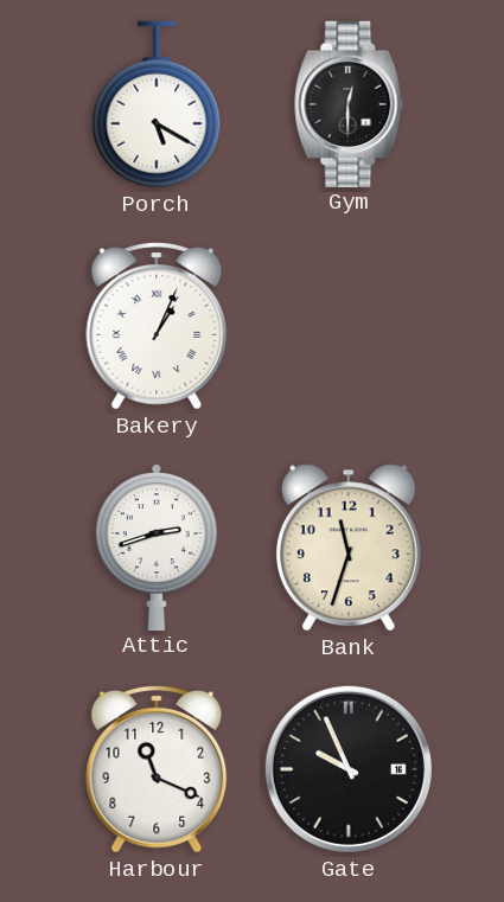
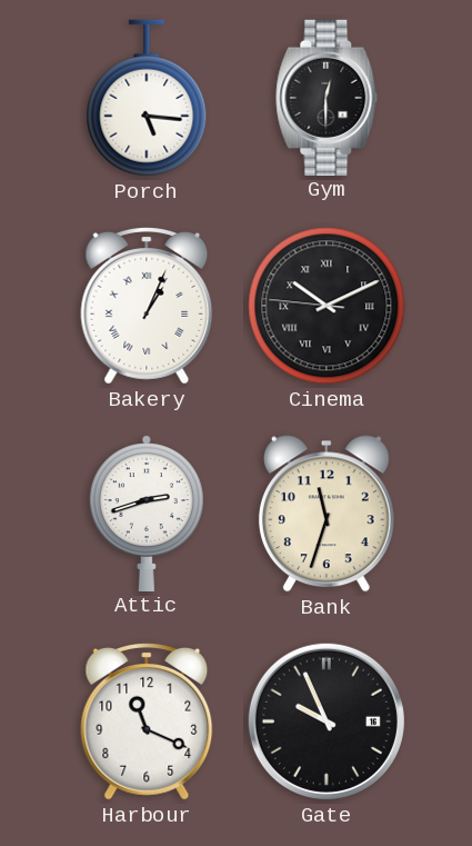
Porch: 5:20 -> 5:16
Cinema: none -> 10:10
